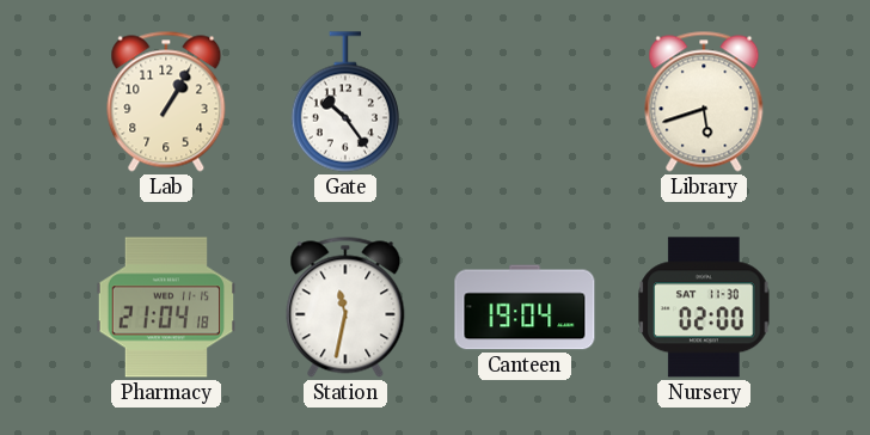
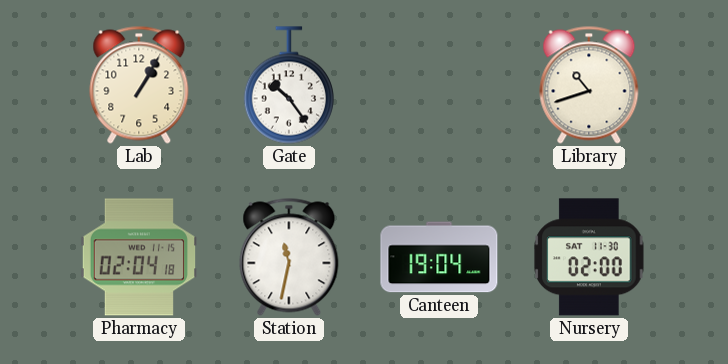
Library: 5:42 -> 10:42
Pharmacy: 21:04 -> 02:04
